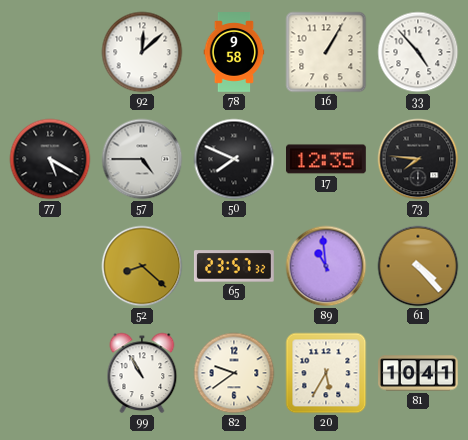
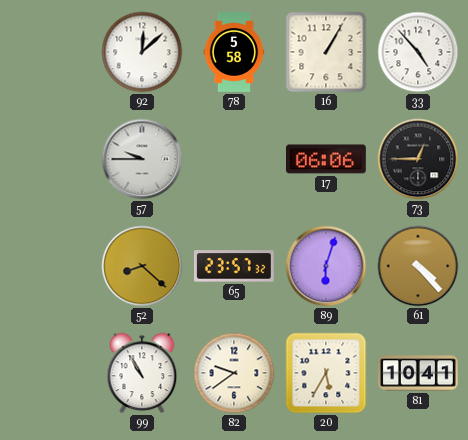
78: 9:58 -> 5:58
77: 5:20 -> none
57: 4:45 -> 9:45
50: 7:49 -> none
17: 12:35 -> 06:06
73: 7:46 -> 12:45
89: 10:59 -> 6:03
